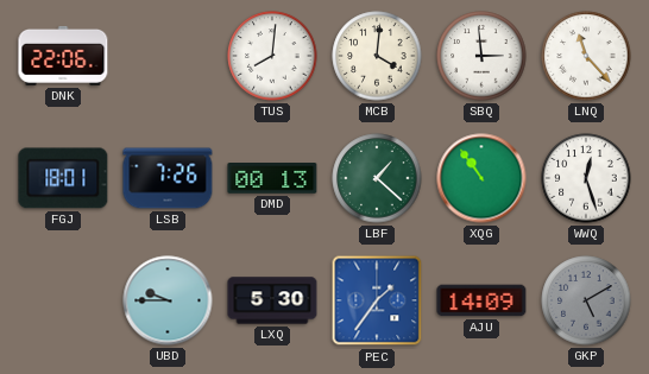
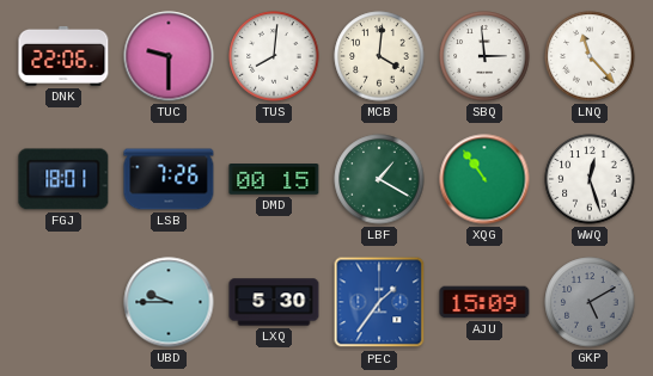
TUC: none -> 9:30
DMD: 00:13 -> 00:15
LBF: 1:22 -> 1:20
AJU: 14:09 -> 15:09
